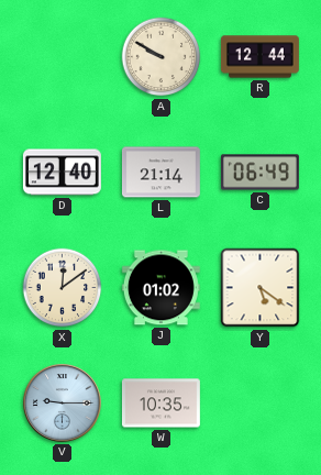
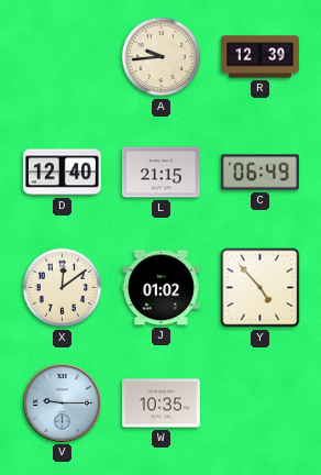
A: 9:50 -> 9:44
R: 12:44 -> 12:39
L: 21:14 -> 21:15
Y: 5:21 -> 4:53
